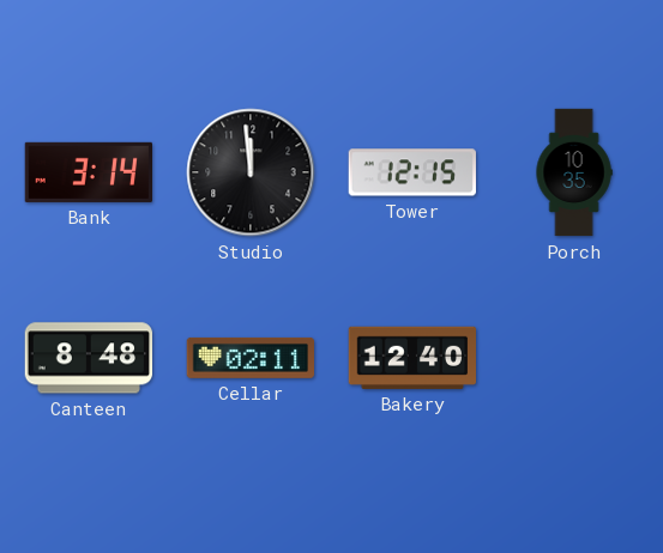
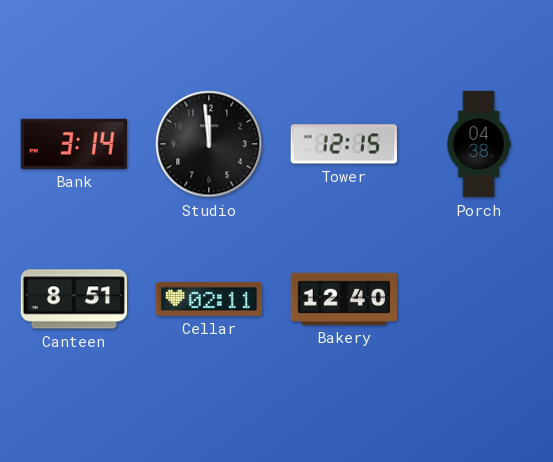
Porch: 10:35 -> 04:38
Canteen: 8:48 -> 8:51
